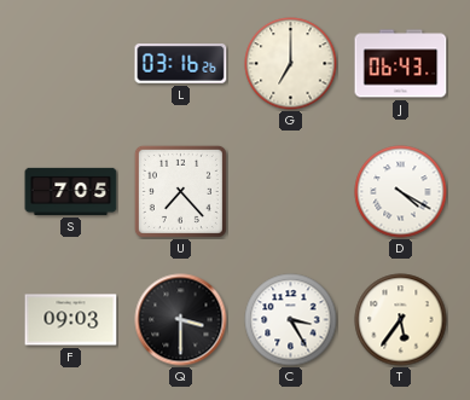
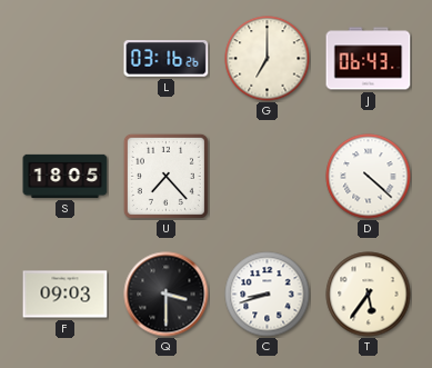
S: 7:05 -> 18:05
D: 4:20 -> 4:22
C: 3:25 -> 8:42
